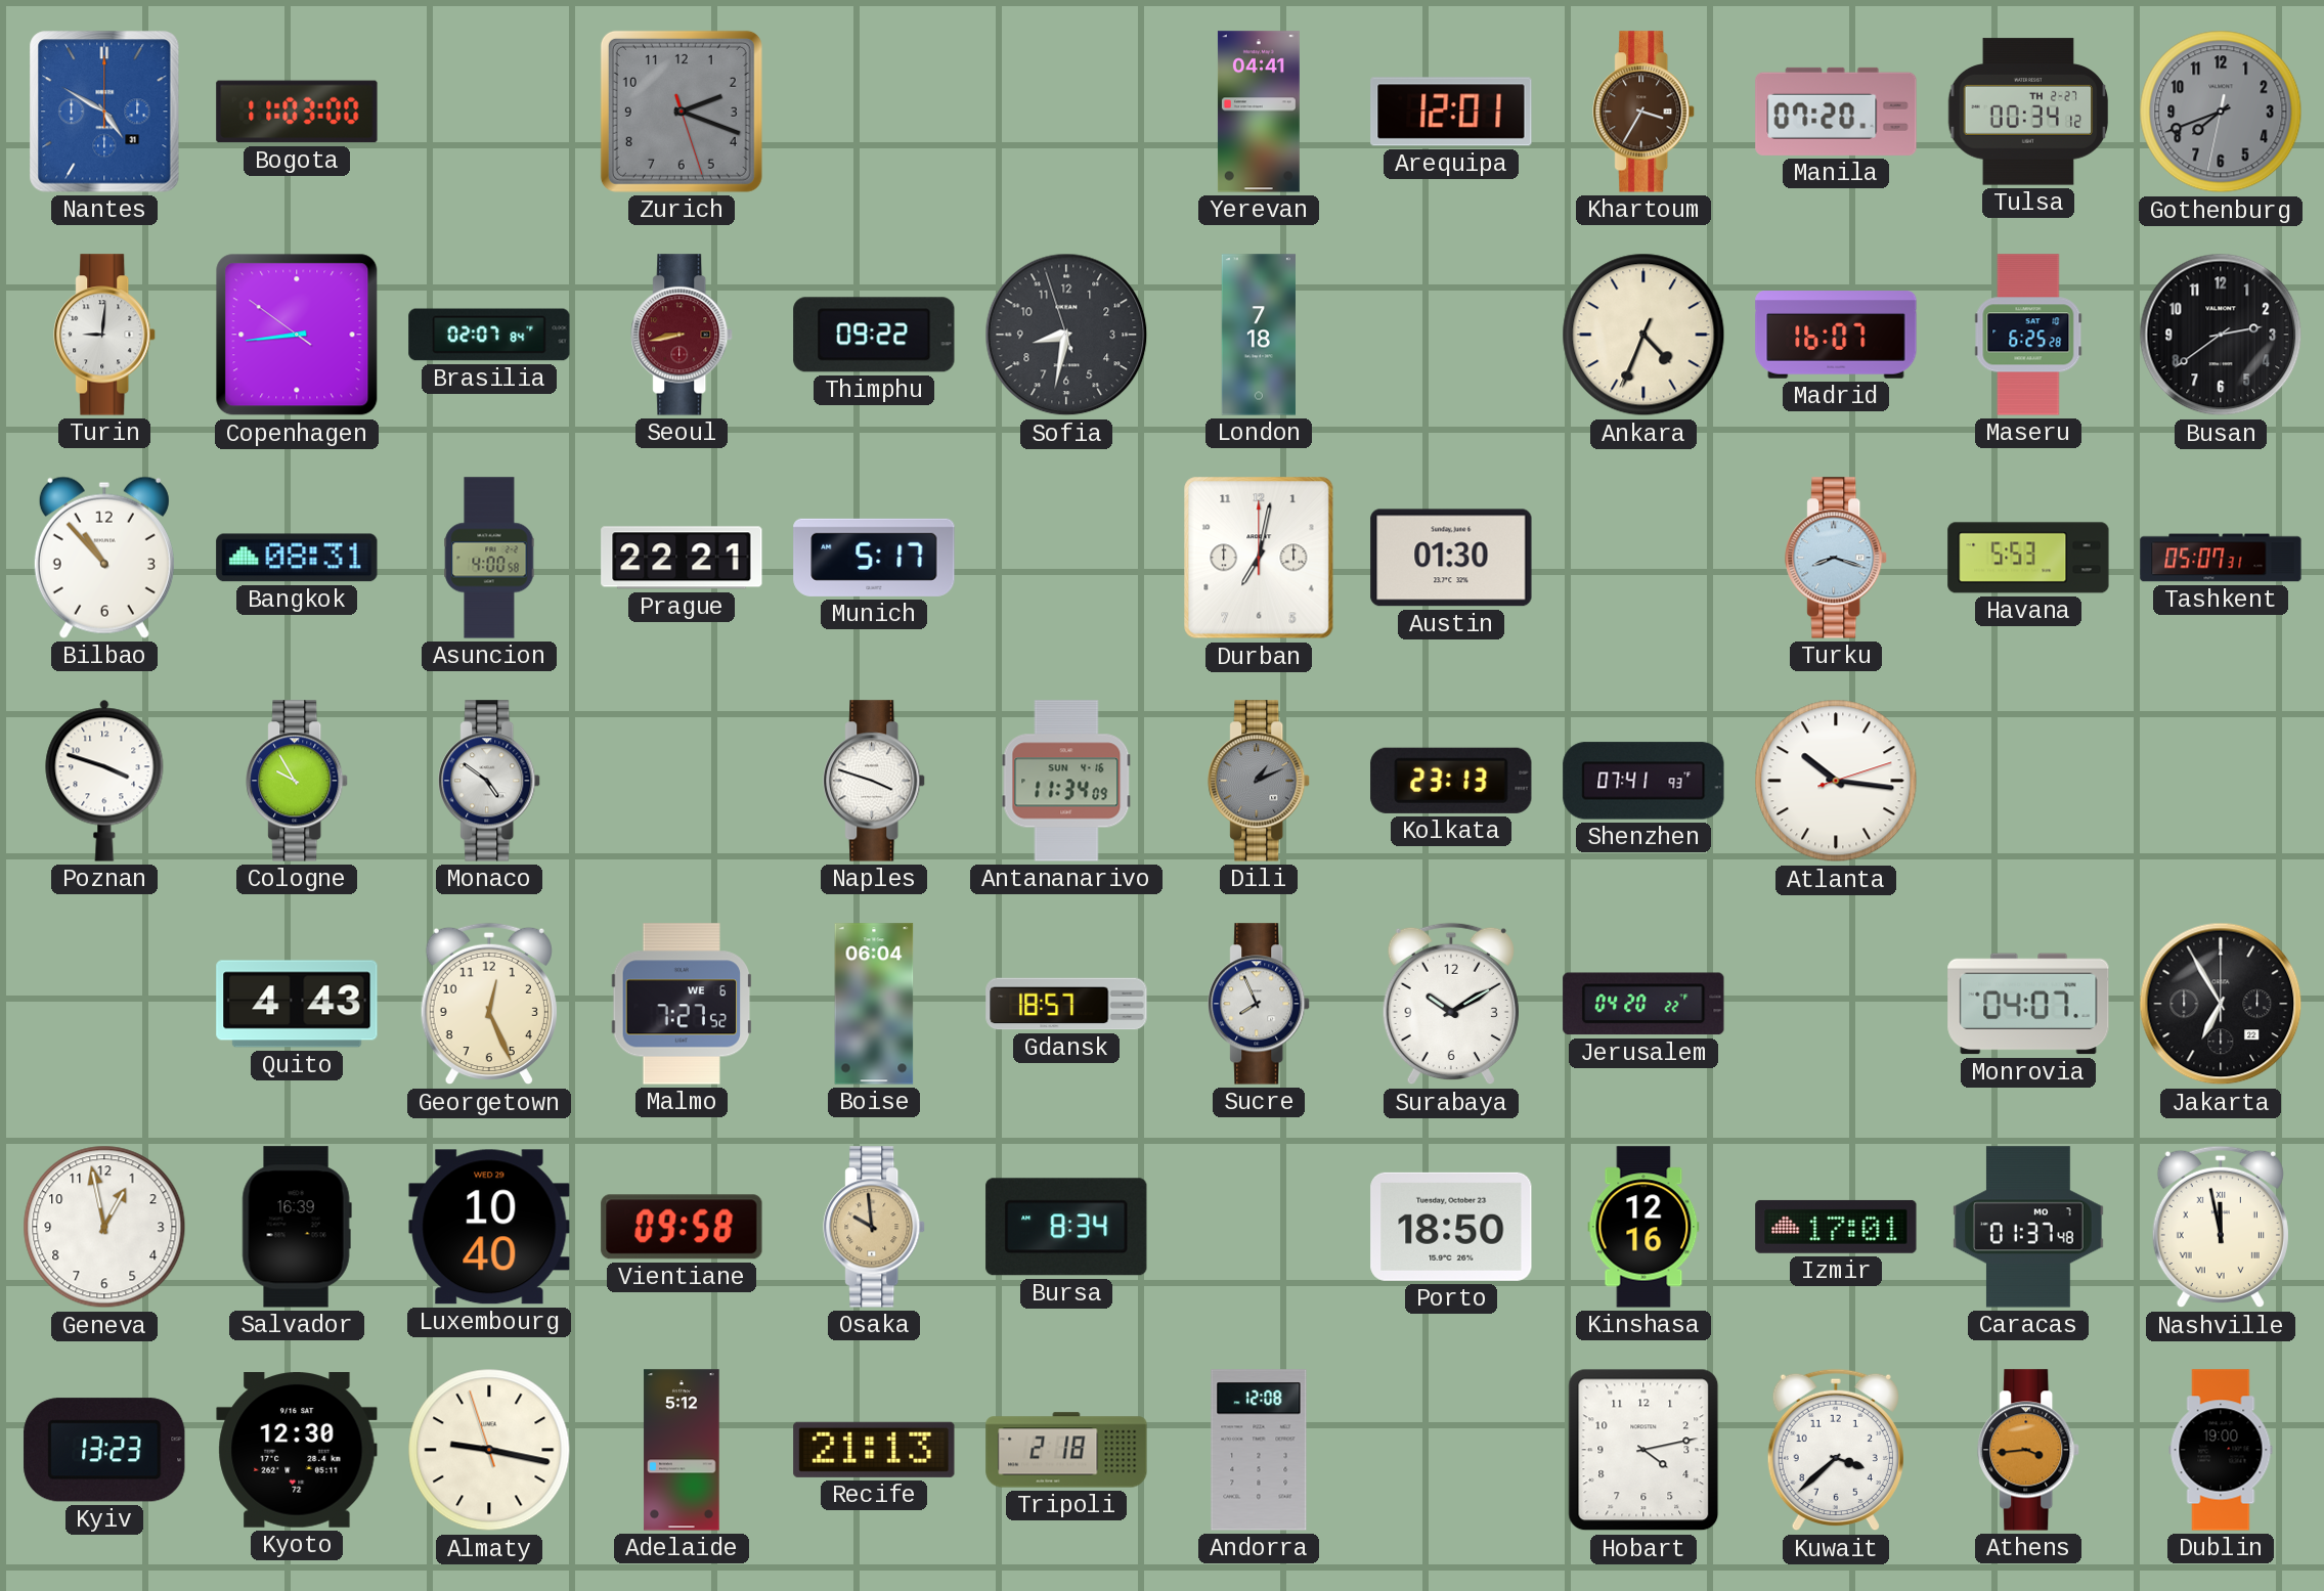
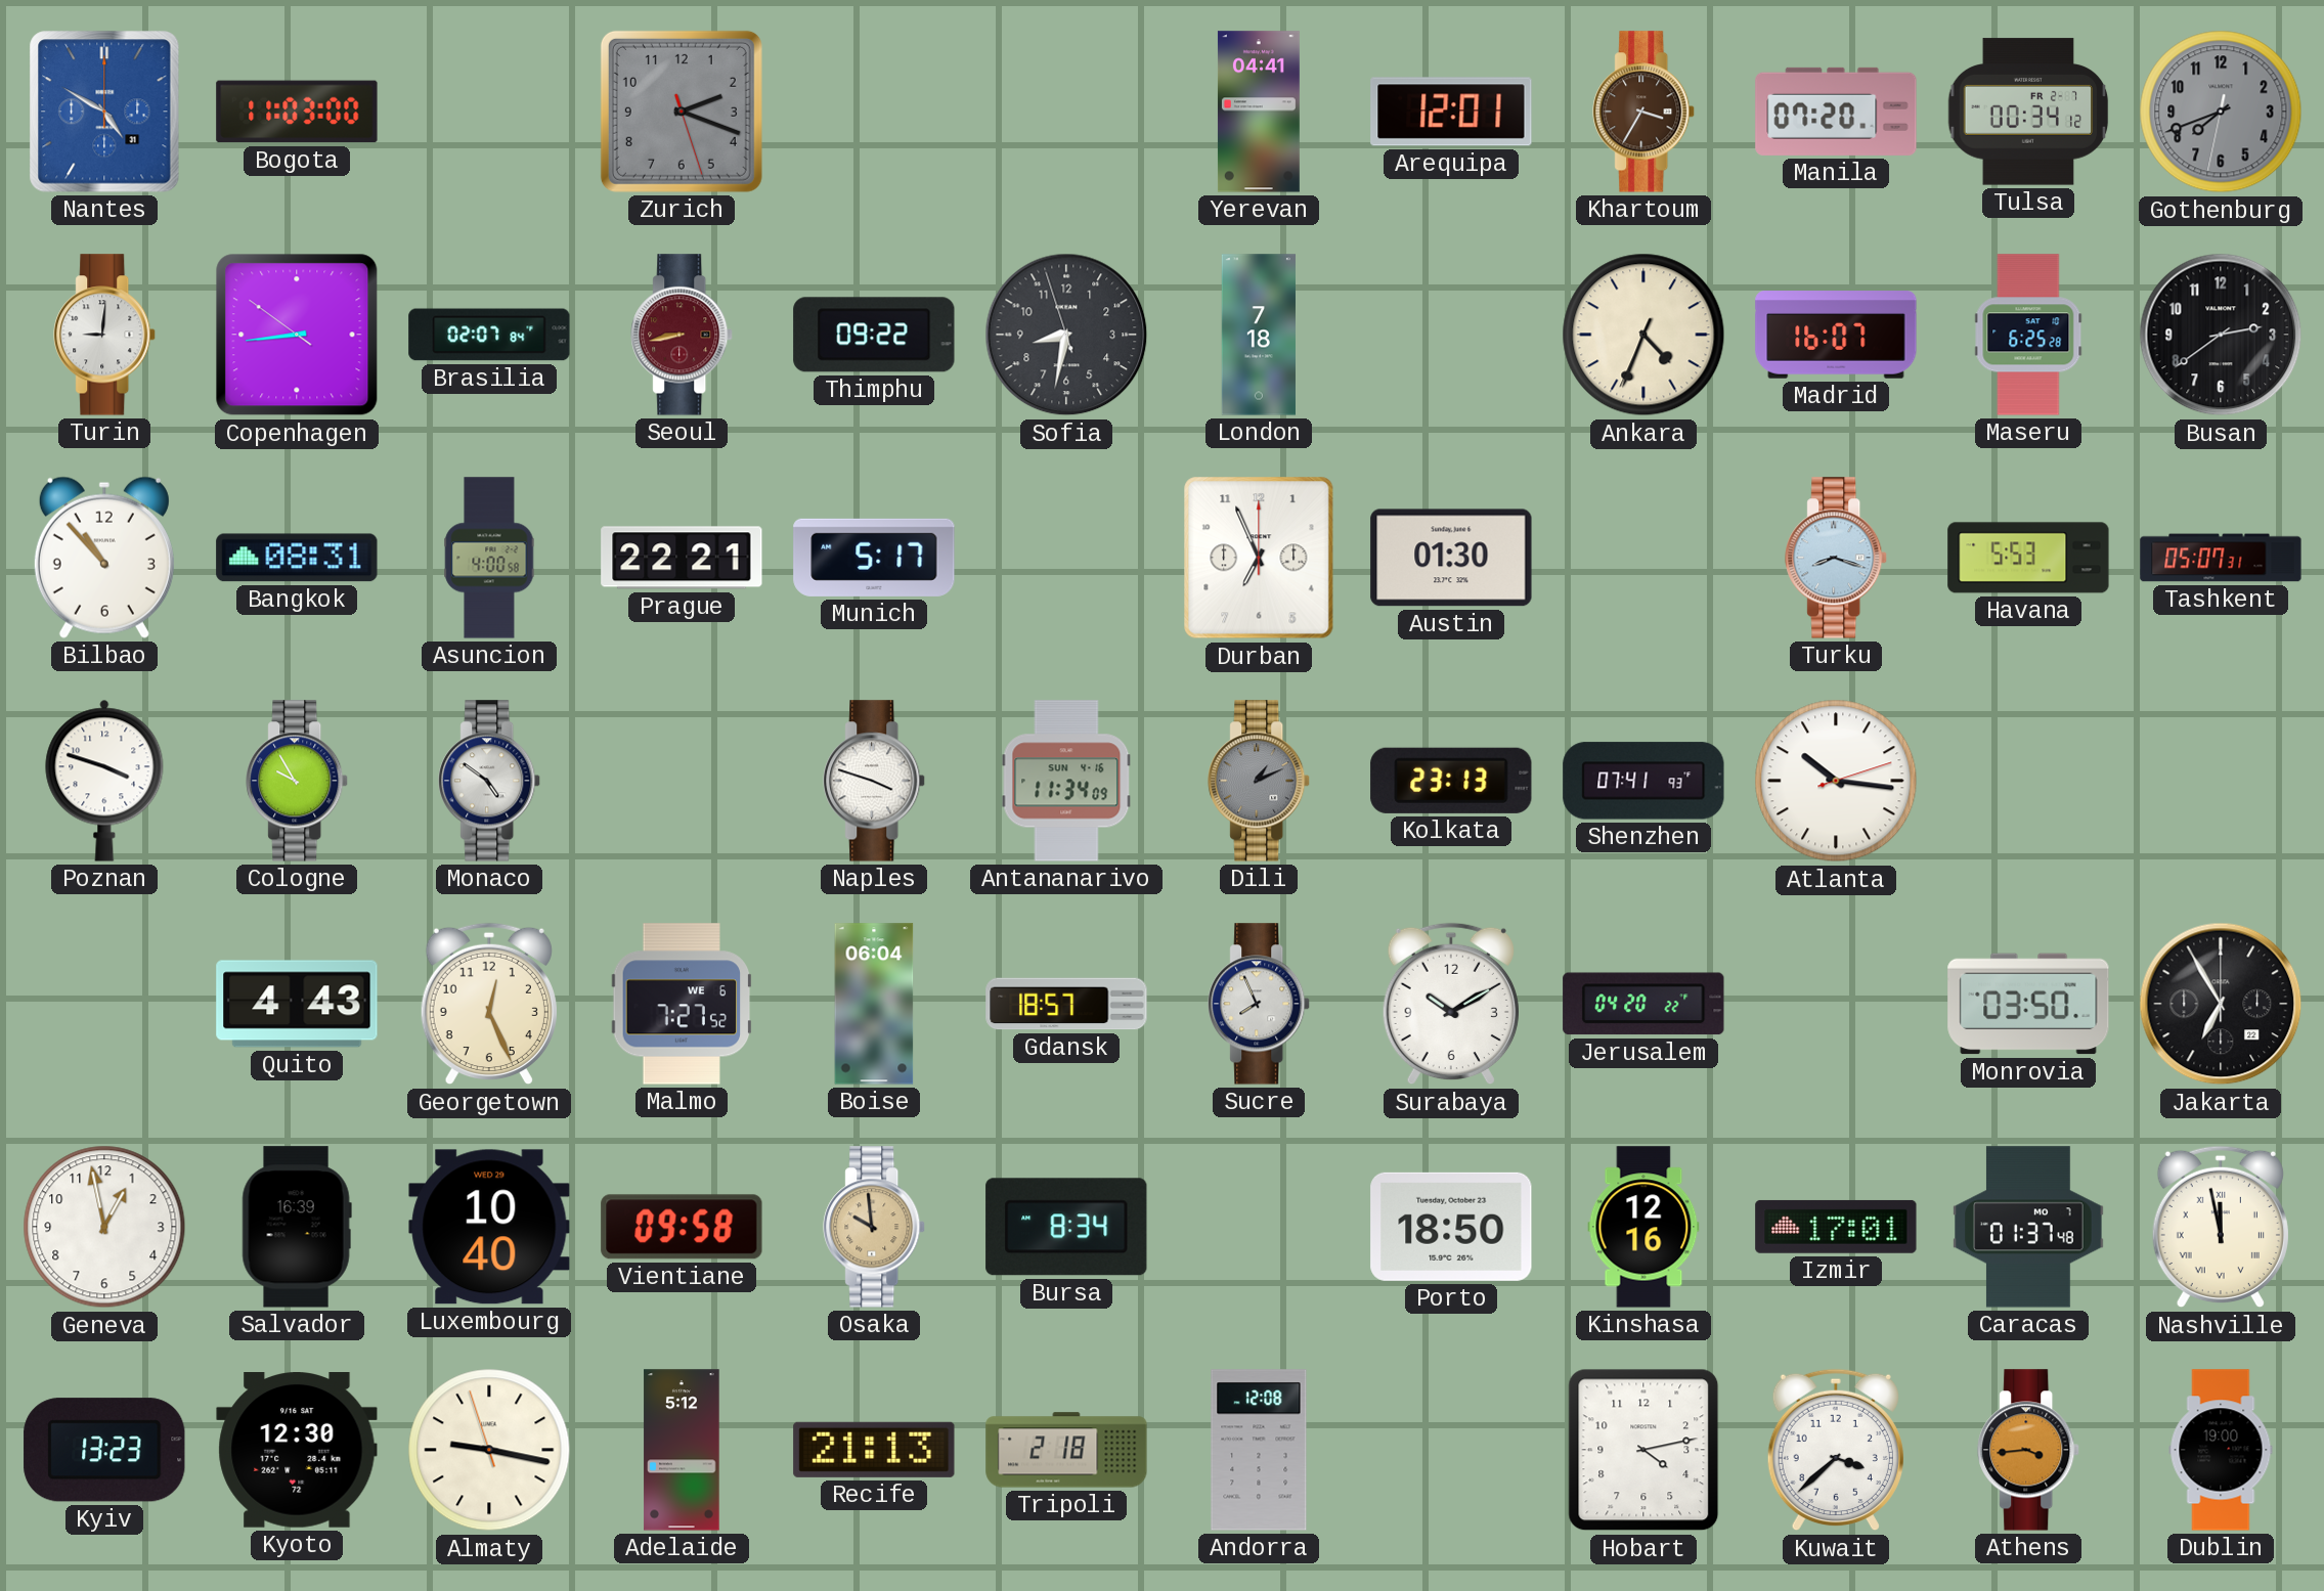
Tulsa date: TH 2-27 -> FR 2-7
Durban: 7:02 -> 6:56
Monrovia: 04:07 -> 03:50
